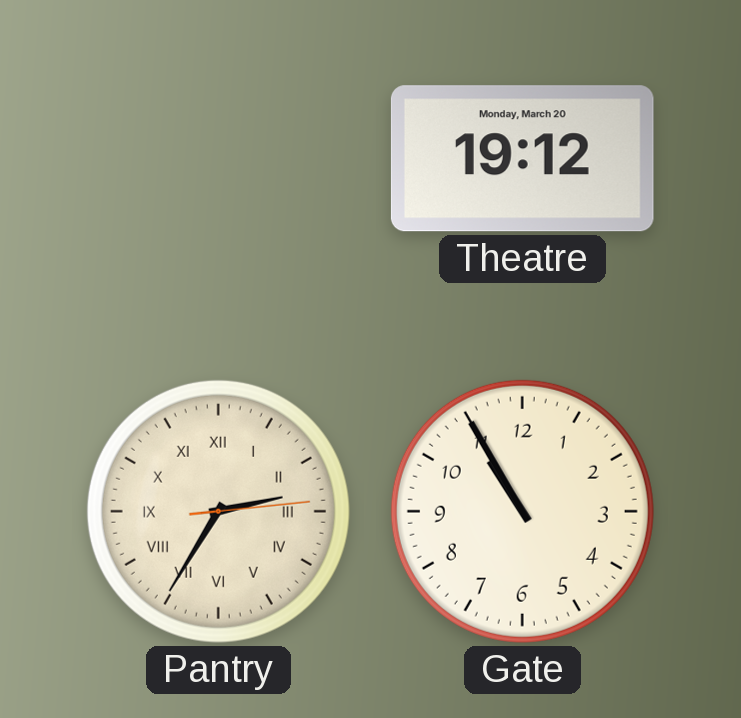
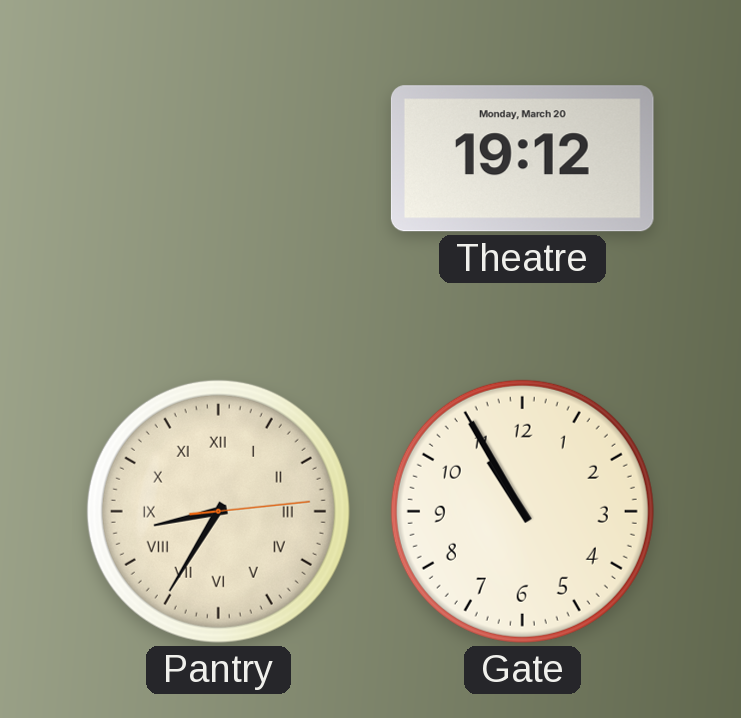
Pantry: 2:35 -> 8:35
